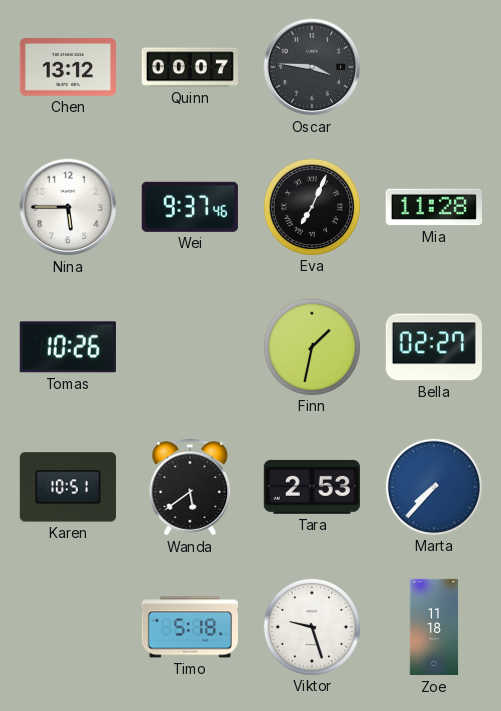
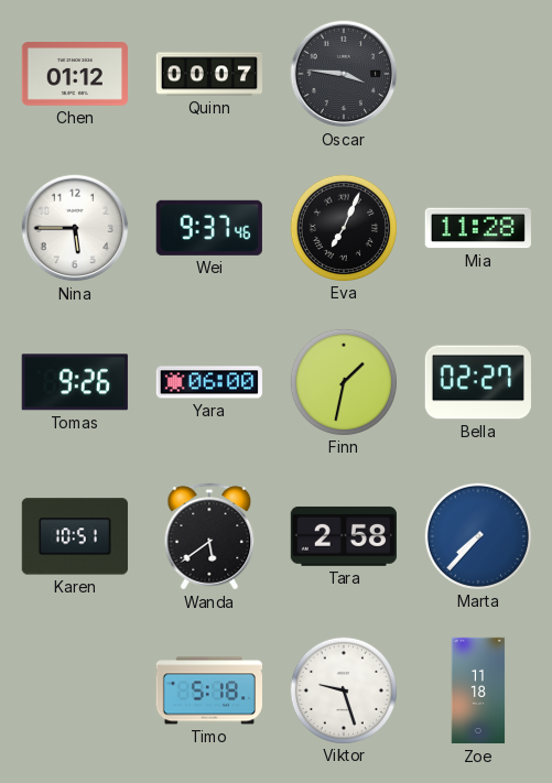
Chen: 13:12 -> 01:12
Tomas: 10:26 -> 9:26
Yara: none -> 06:00
Tara: 2:53 -> 2:58
